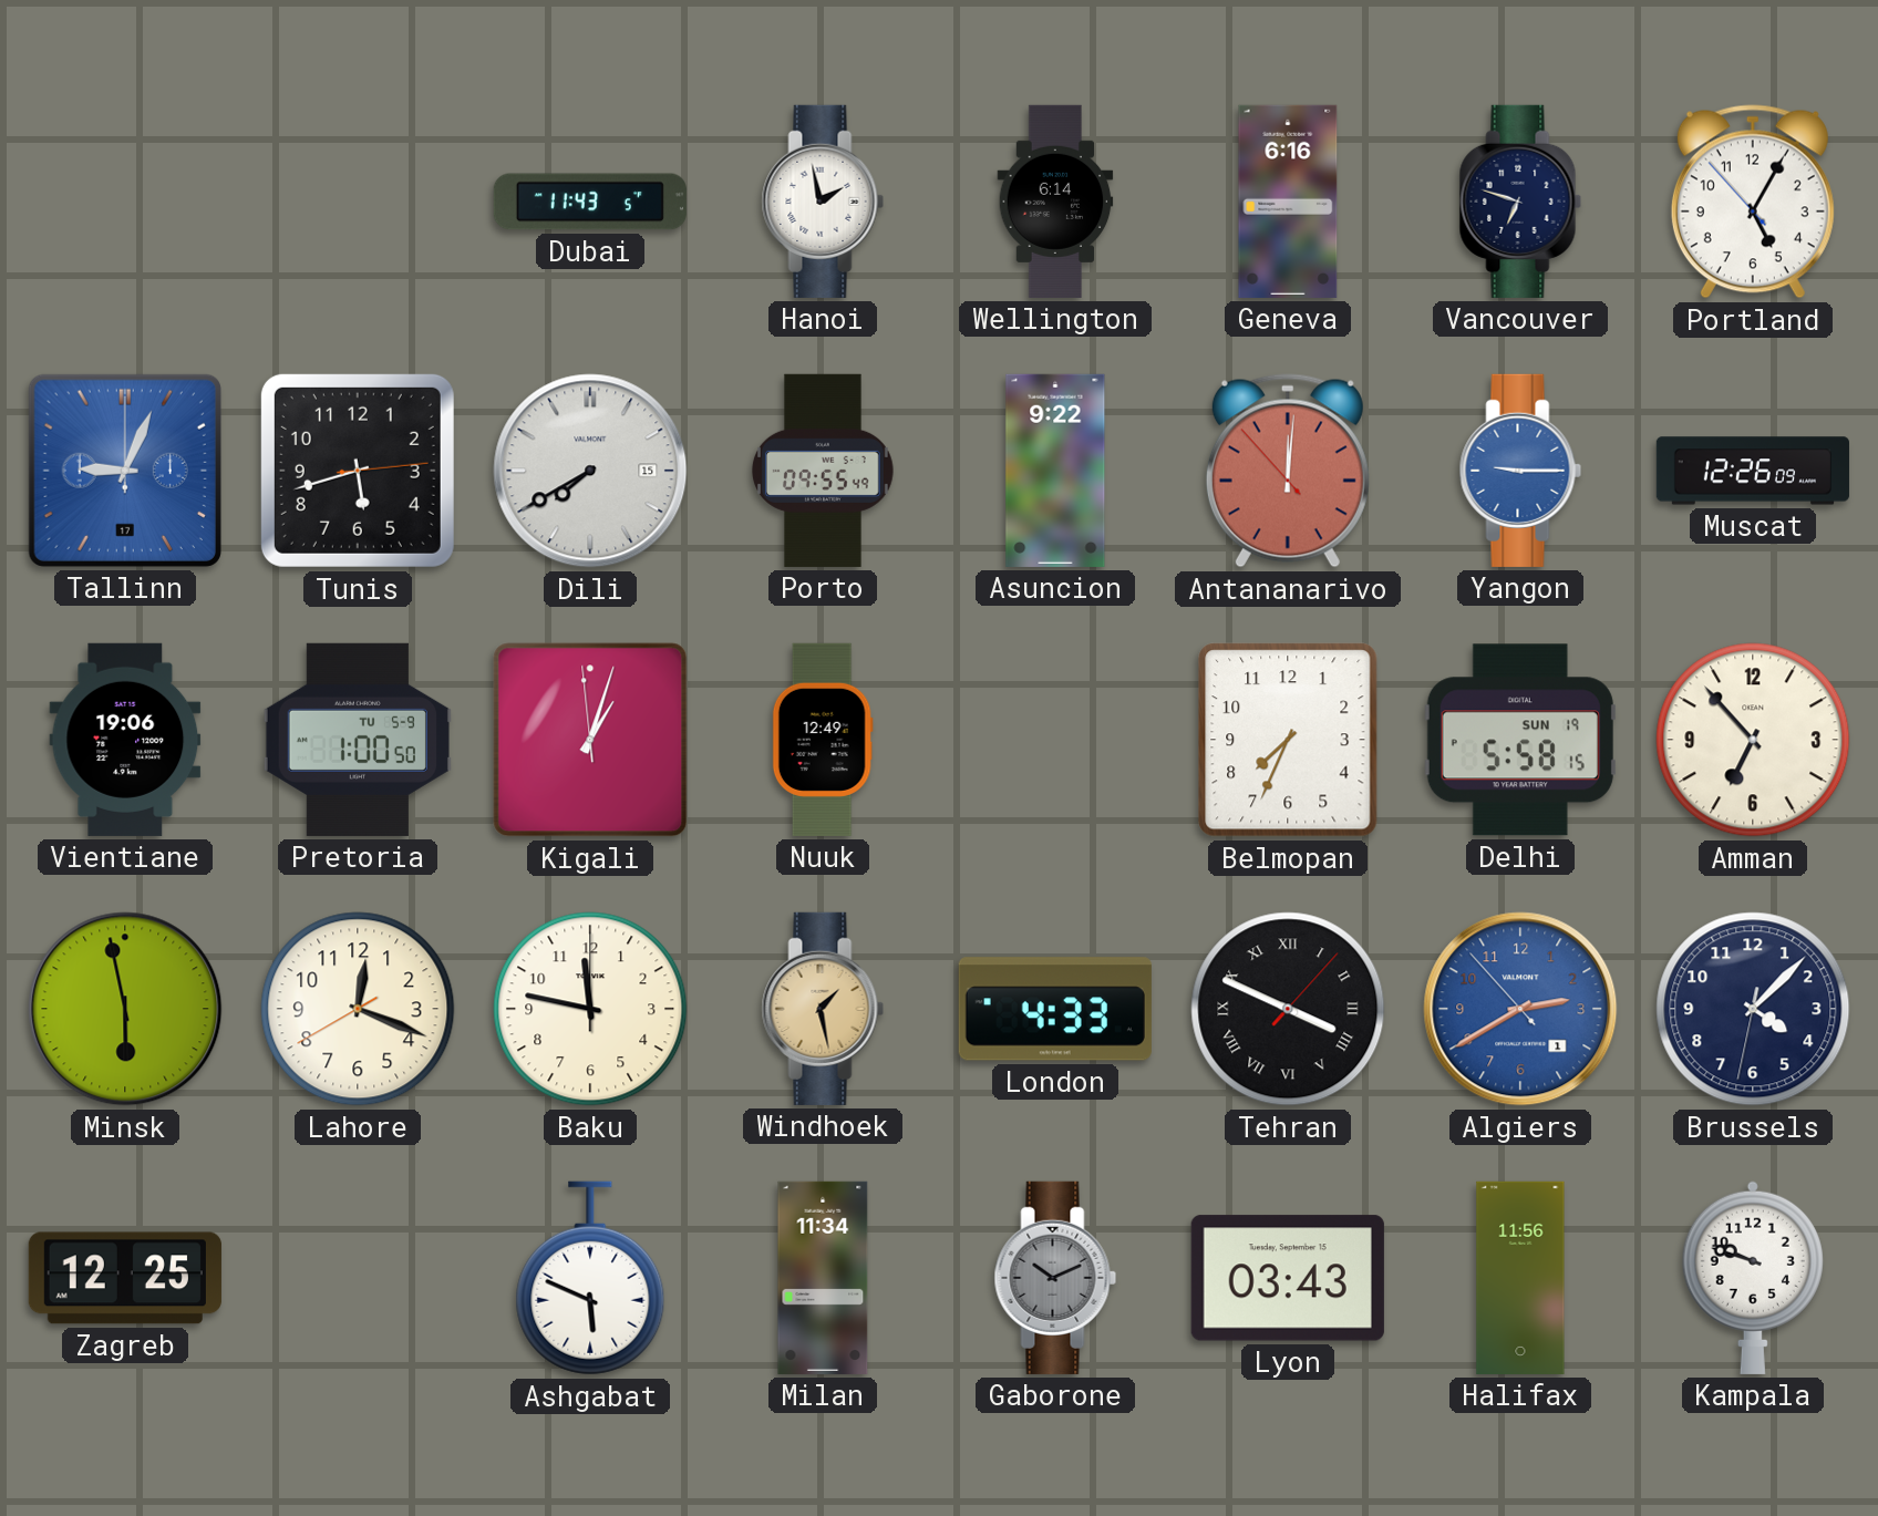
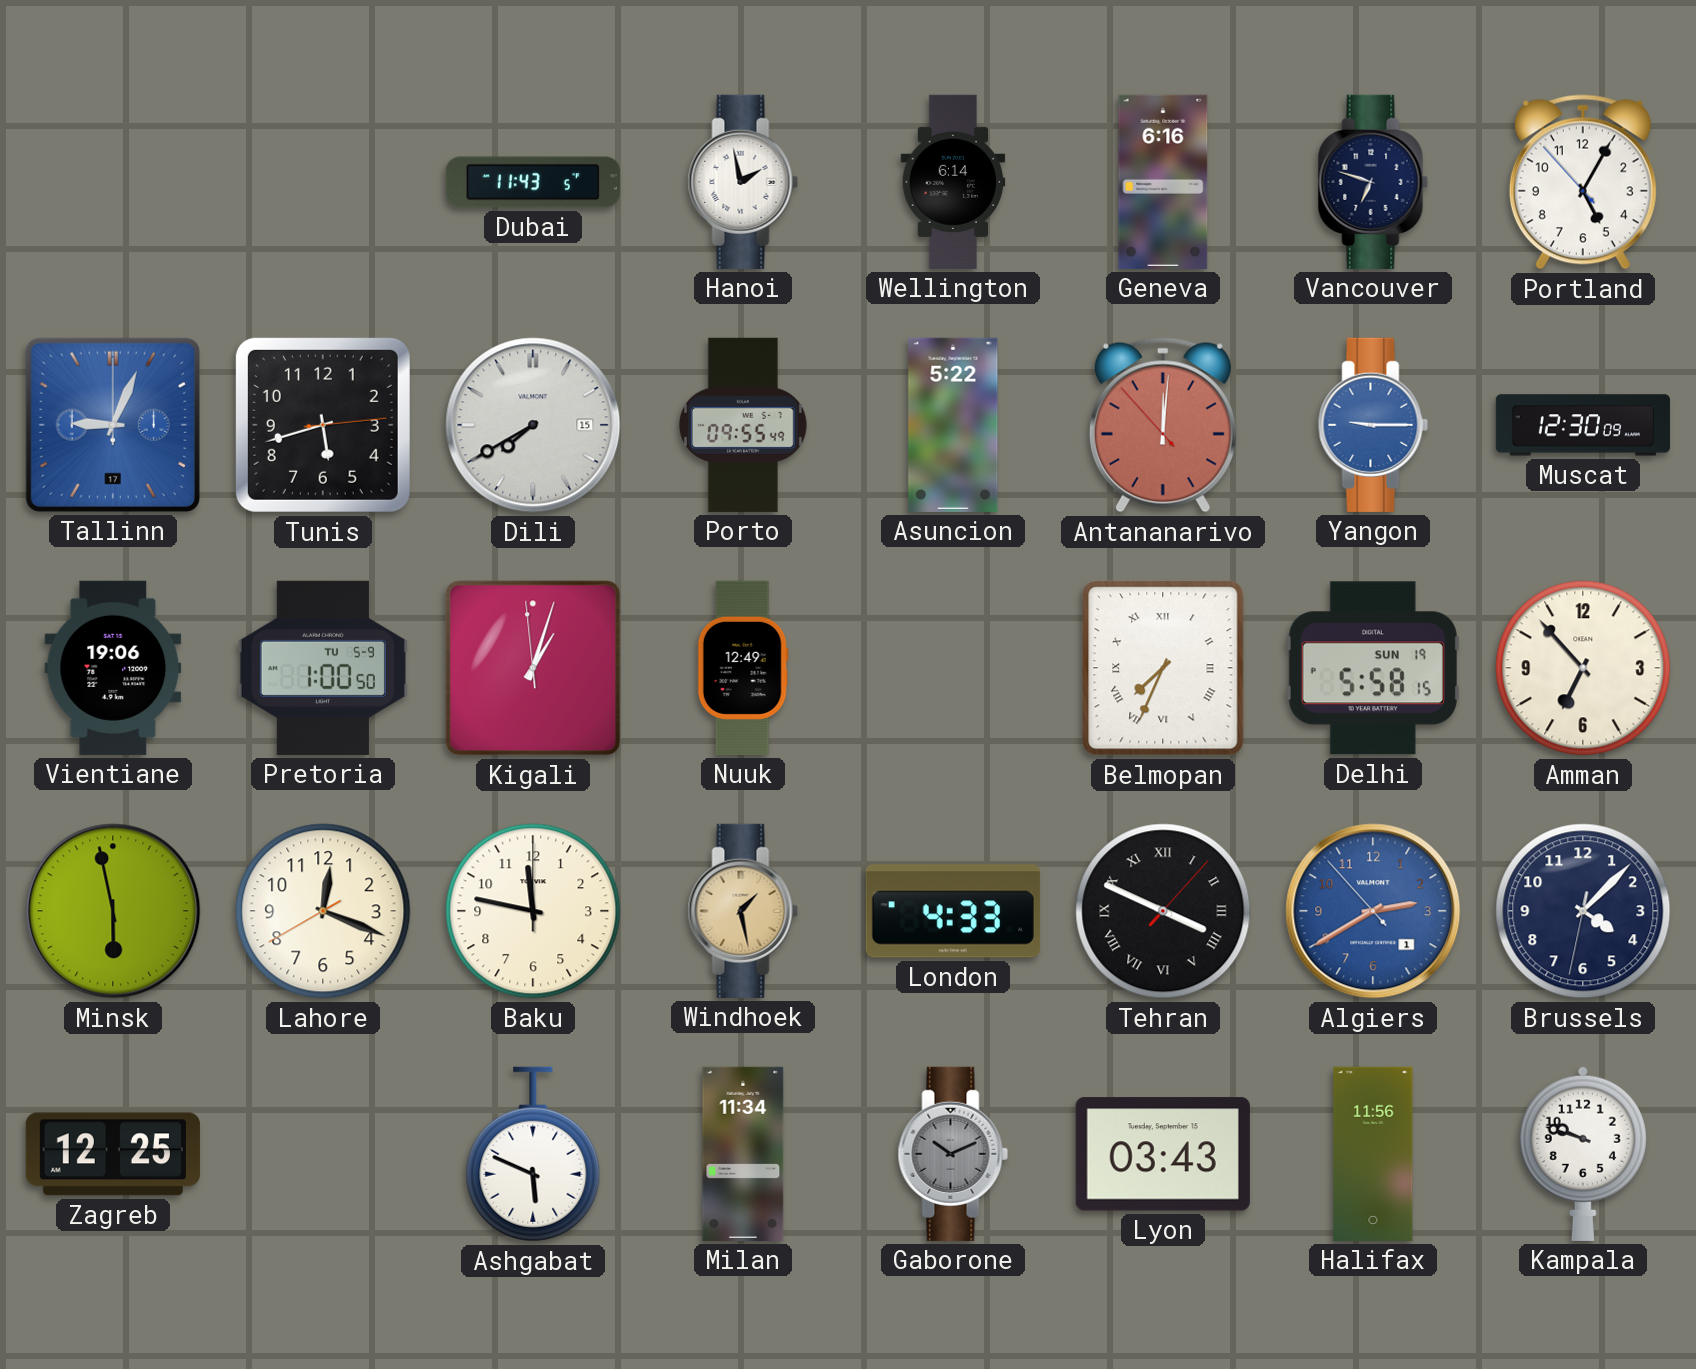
Asuncion: 9:22 -> 5:22
Muscat: 12:26 -> 12:30
Belmopan numerals: Arabic -> Roman
